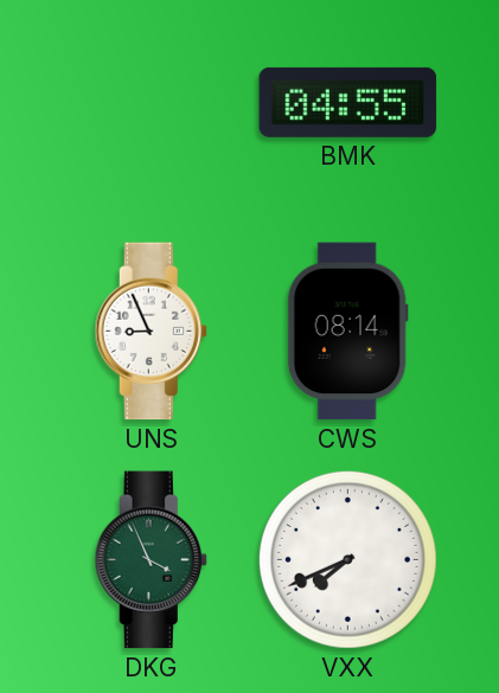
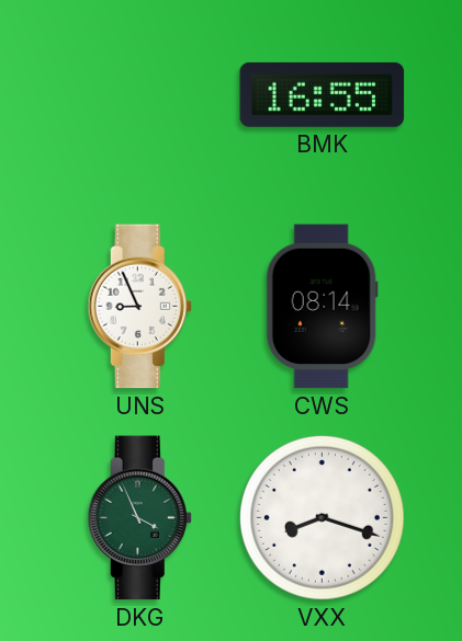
BMK: 04:55 -> 16:55
VXX: 7:41 -> 8:18
